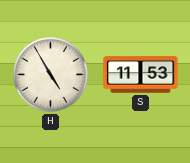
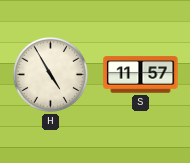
S: 11:53 -> 11:57
